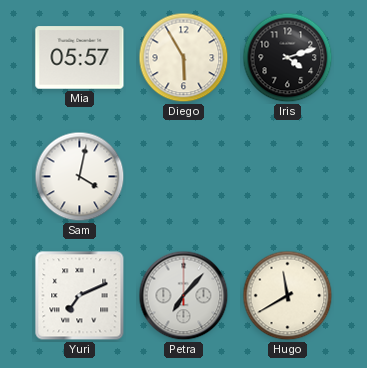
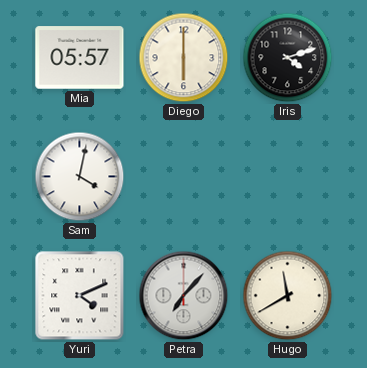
Diego: 5:55 -> 6:00
Yuri: 7:11 -> 4:11
